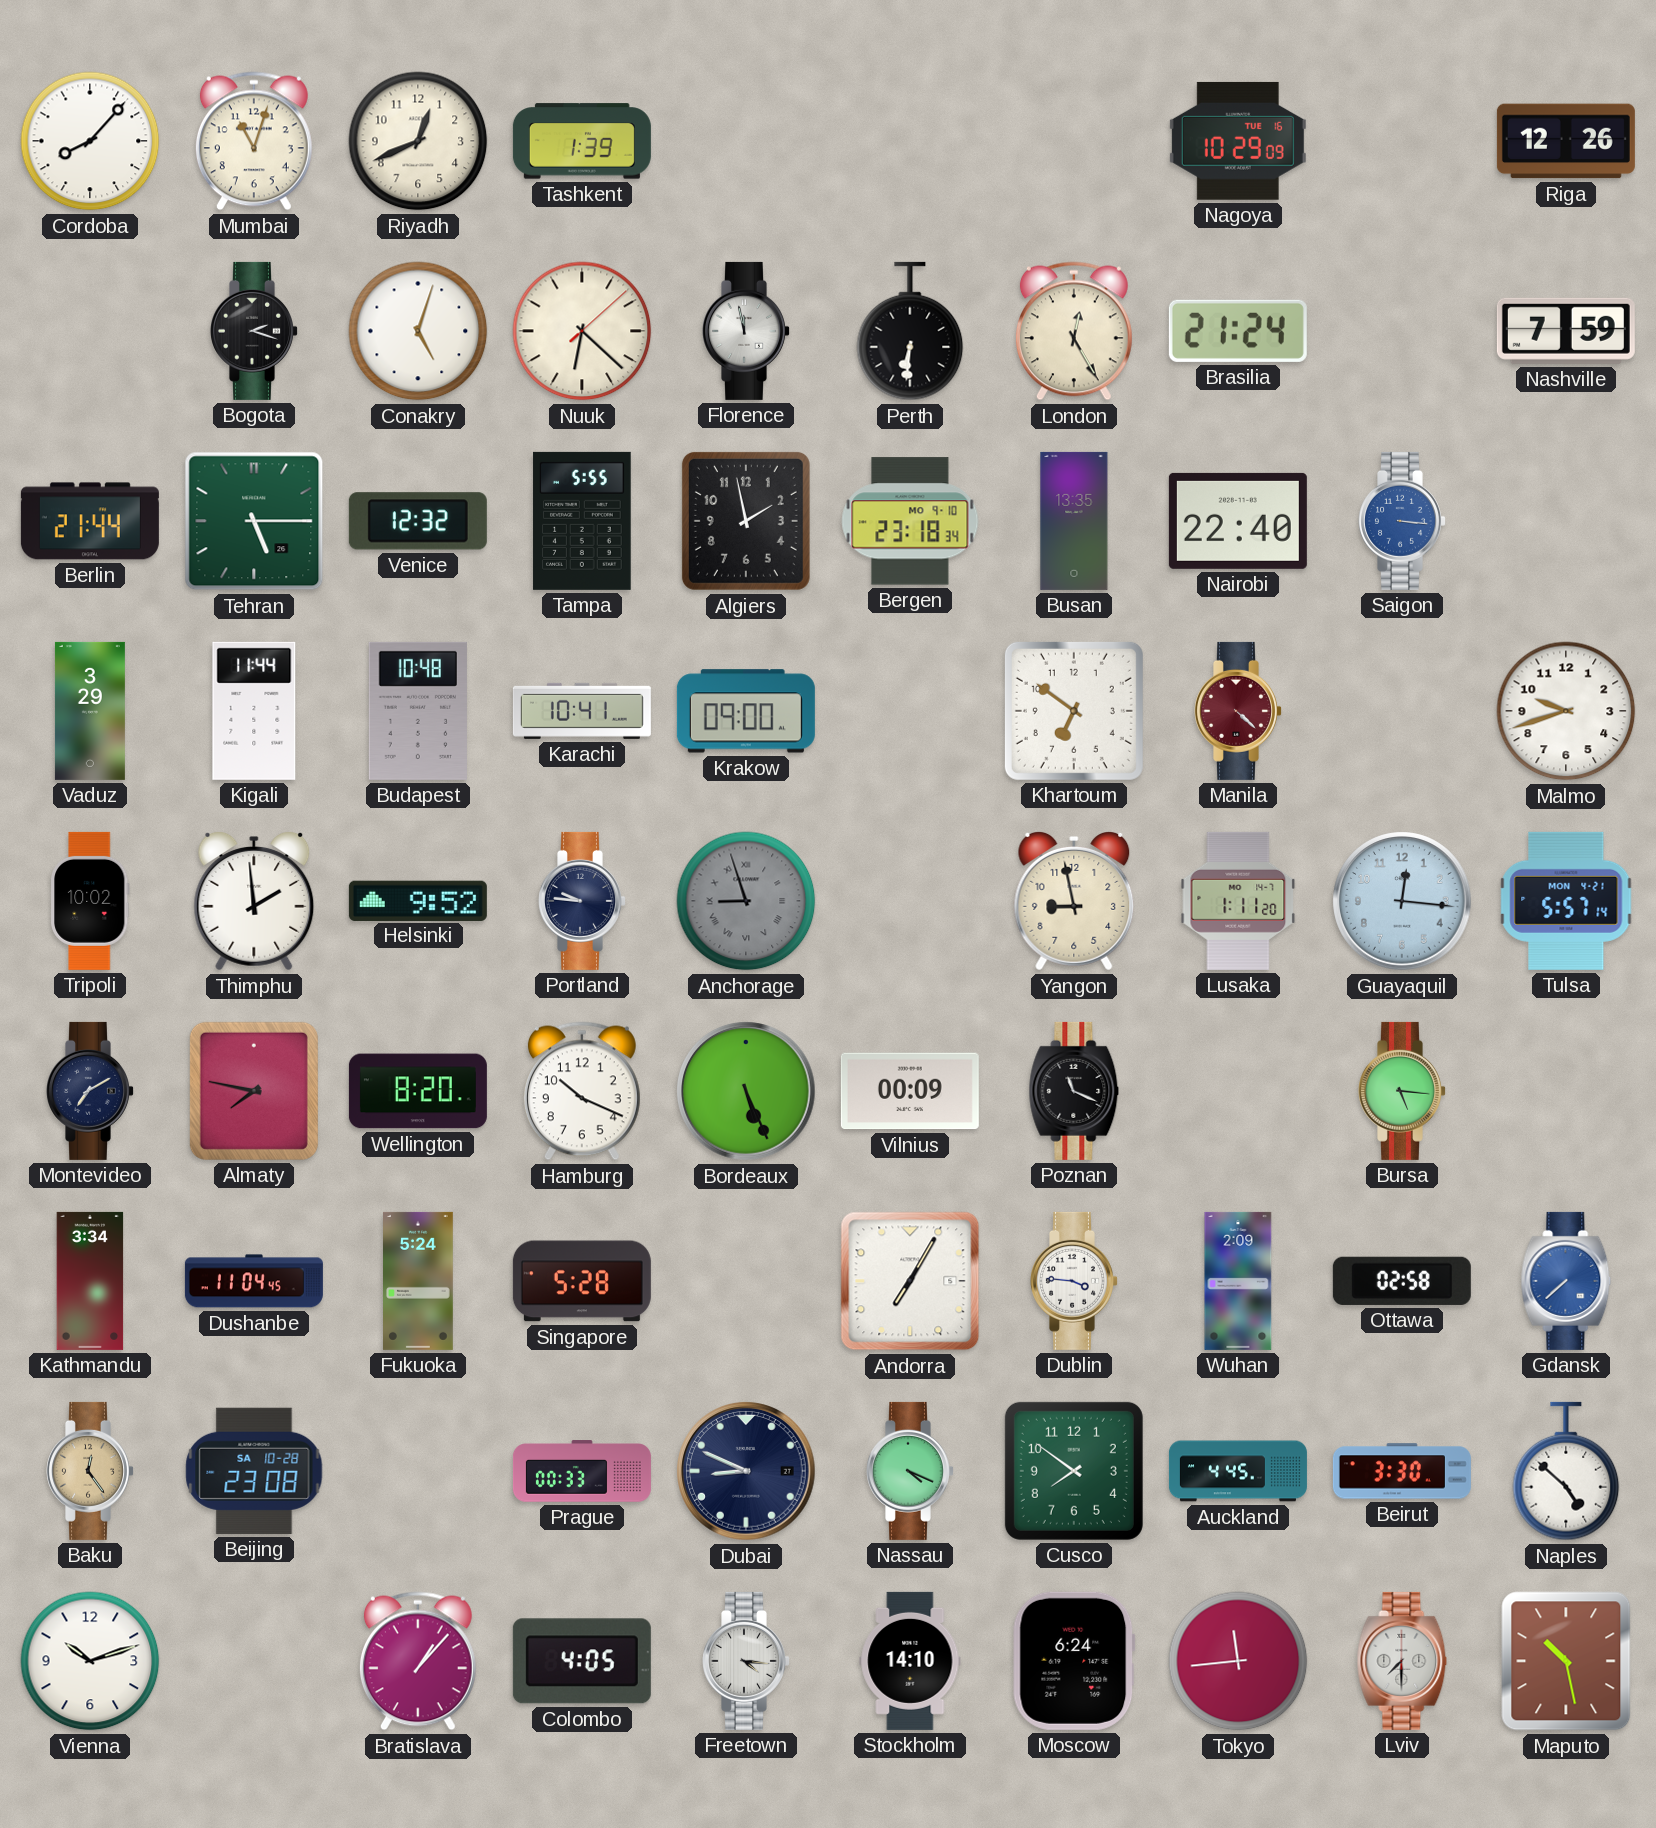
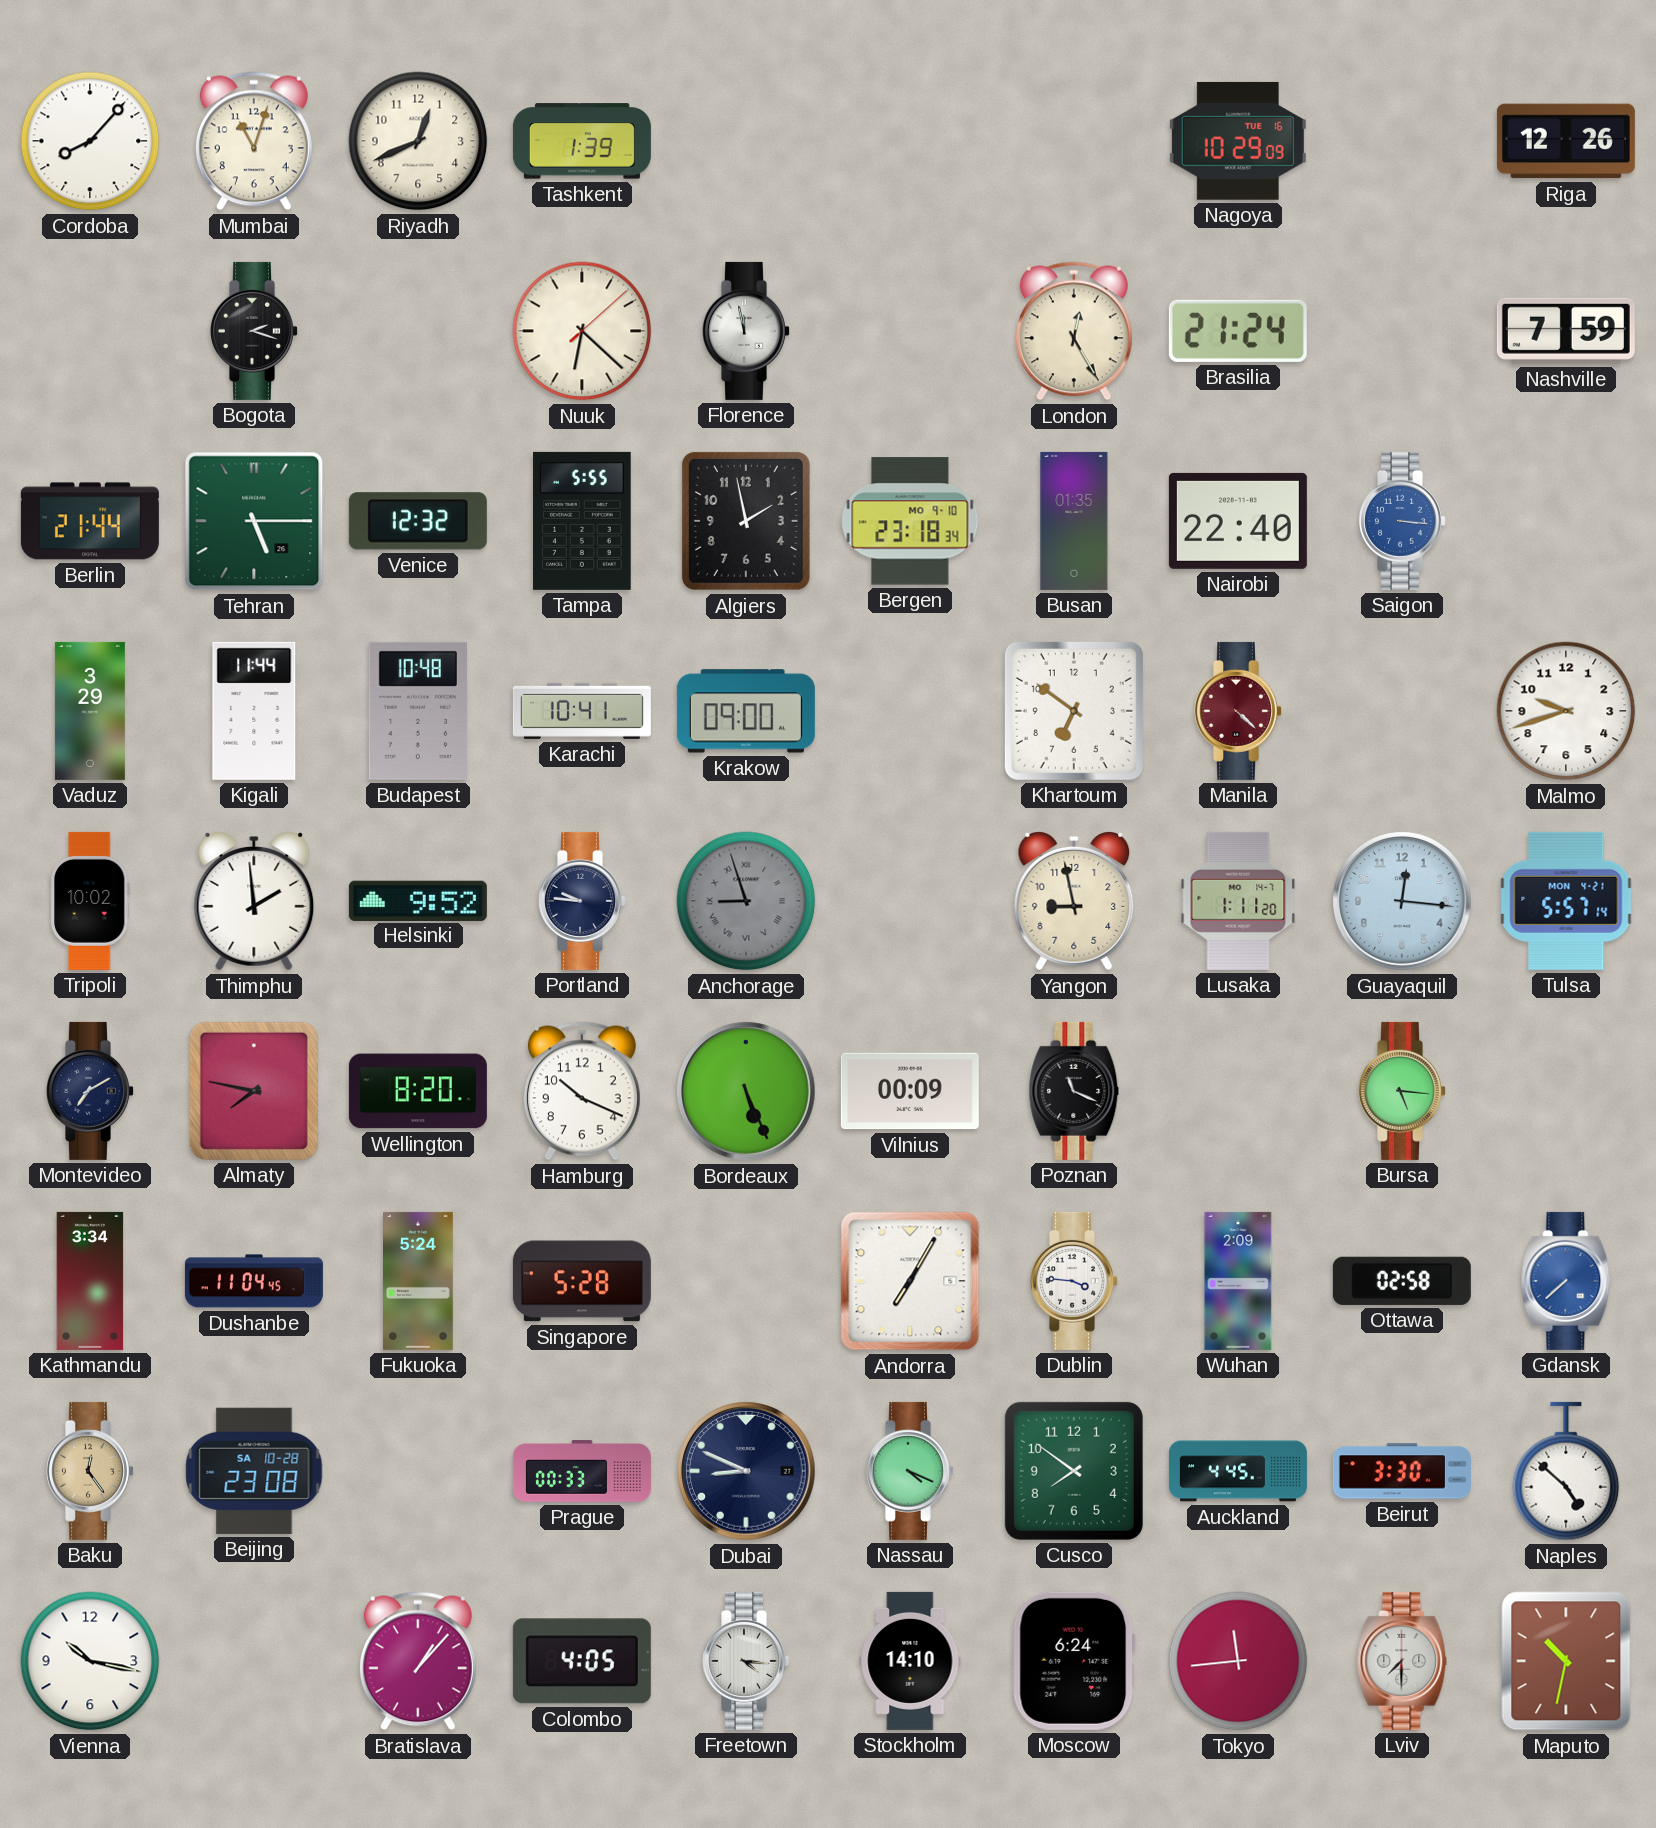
Conakry: 5:03 -> none
Perth: 6:31 -> none
Busan: 13:35 -> 01:35
Vienna: 10:12 -> 10:17
Maputo: 10:28 -> 10:32
